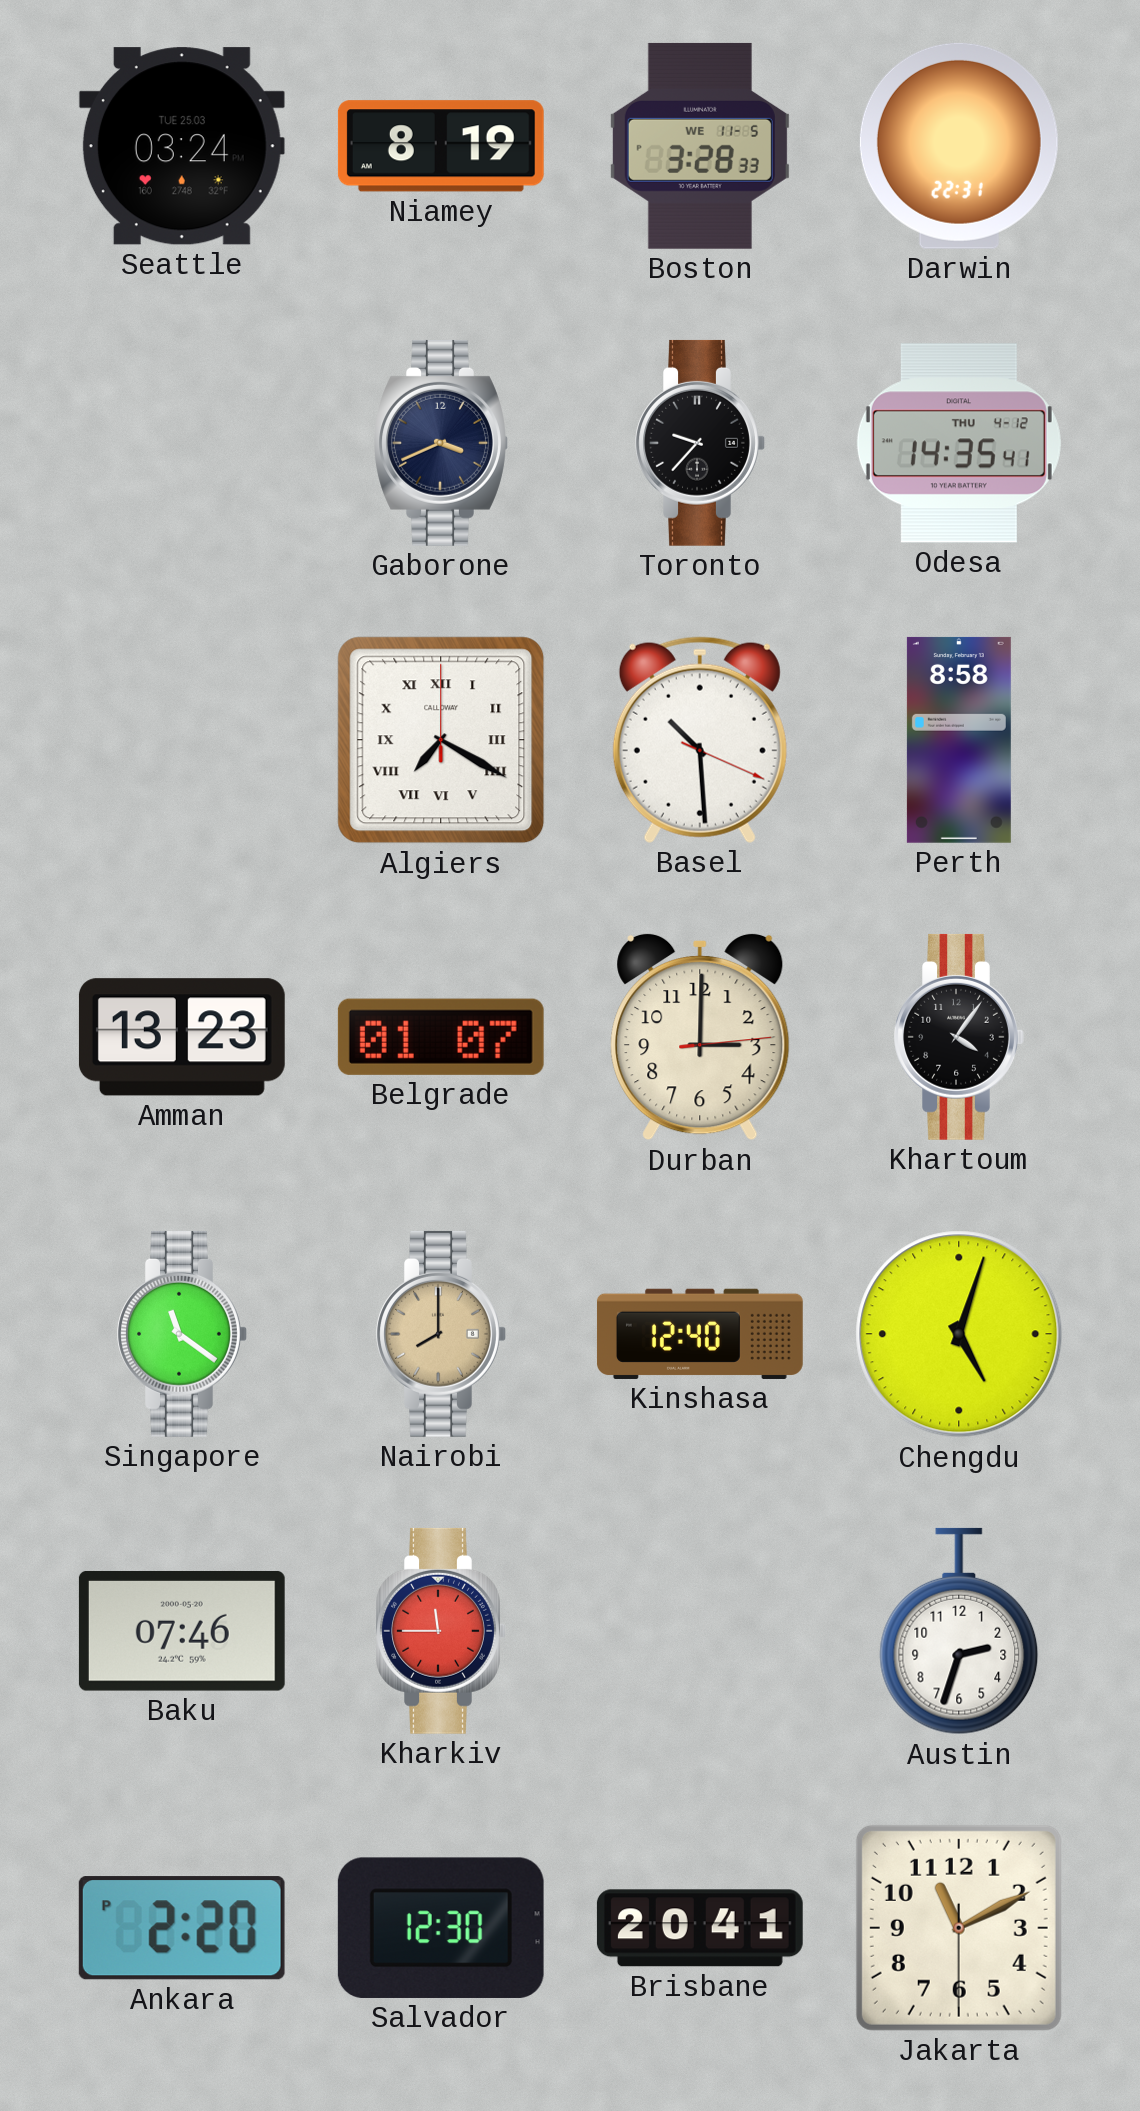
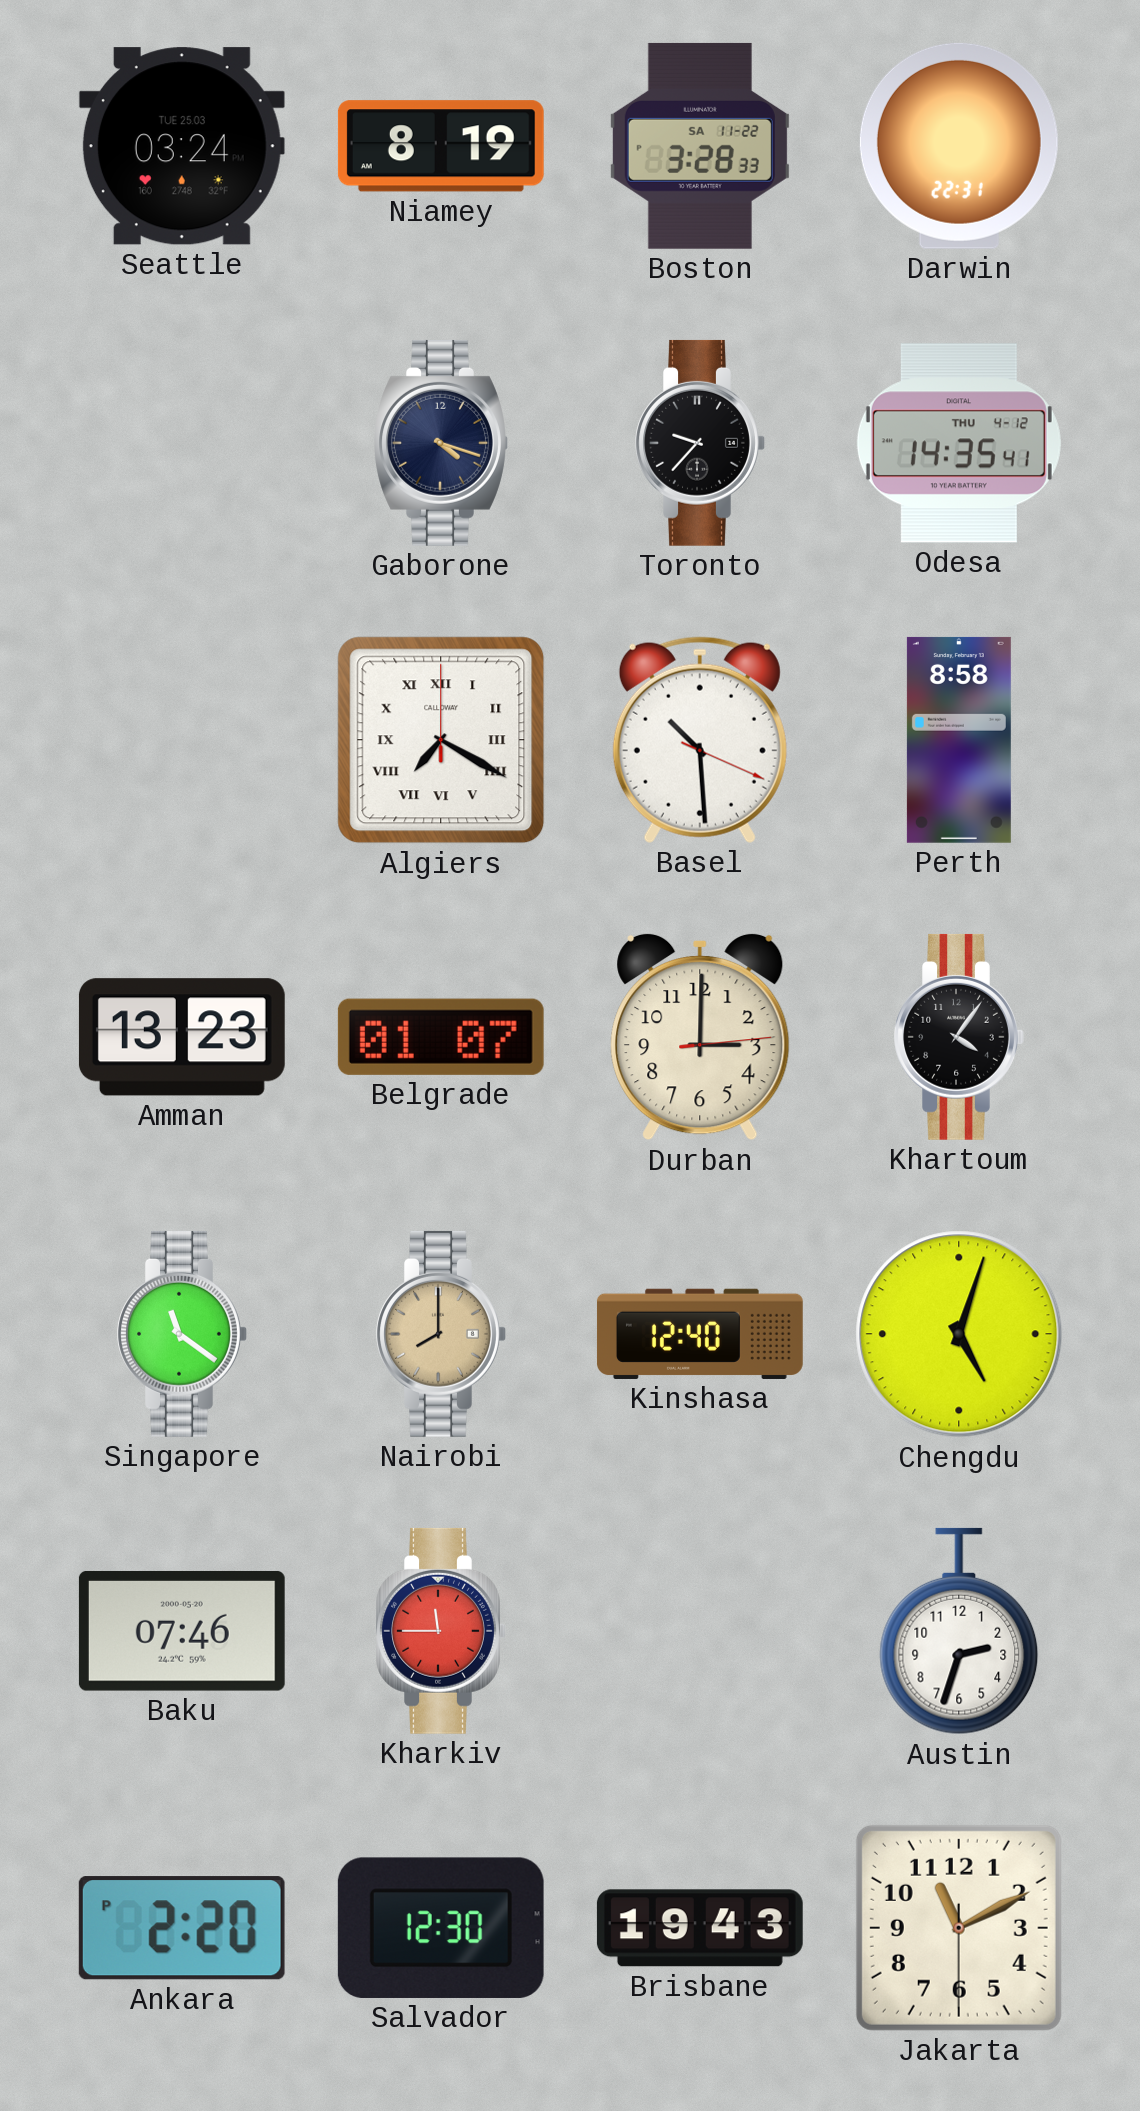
Boston date: WE 11-5 -> SA 11-22
Gaborone: 3:41 -> 4:18
Brisbane: 20:41 -> 19:43
